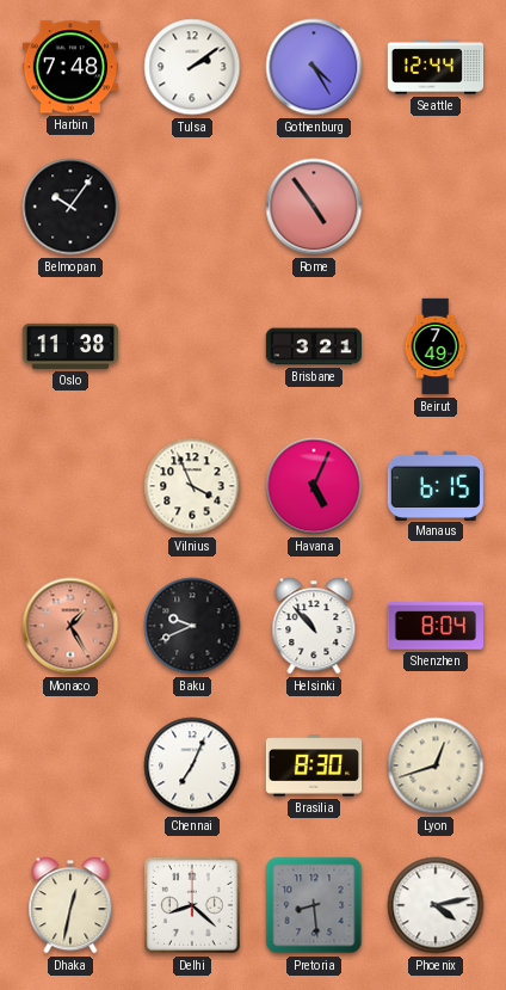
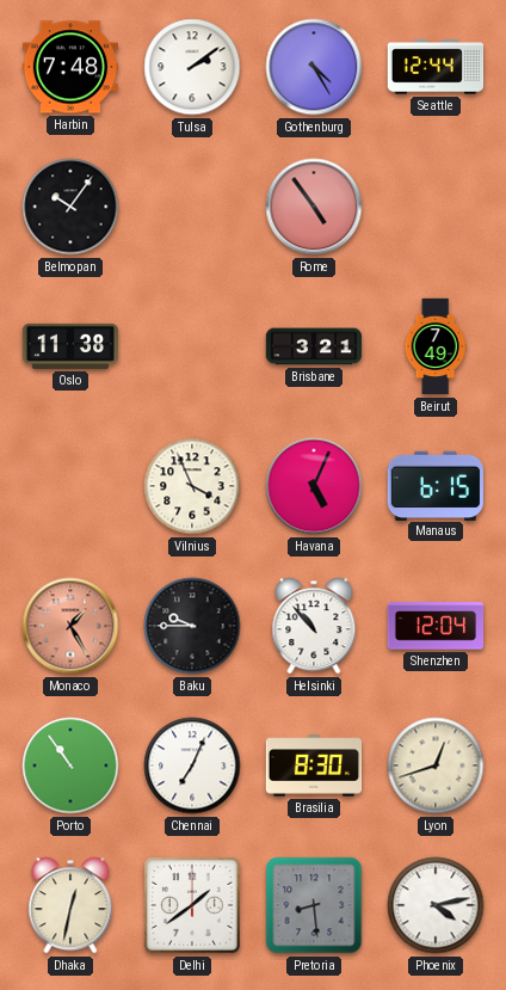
Baku: 9:41 -> 9:45
Shenzhen: 8:04 -> 12:04
Porto: none -> 10:54
Delhi: 8:22 -> 1:39
